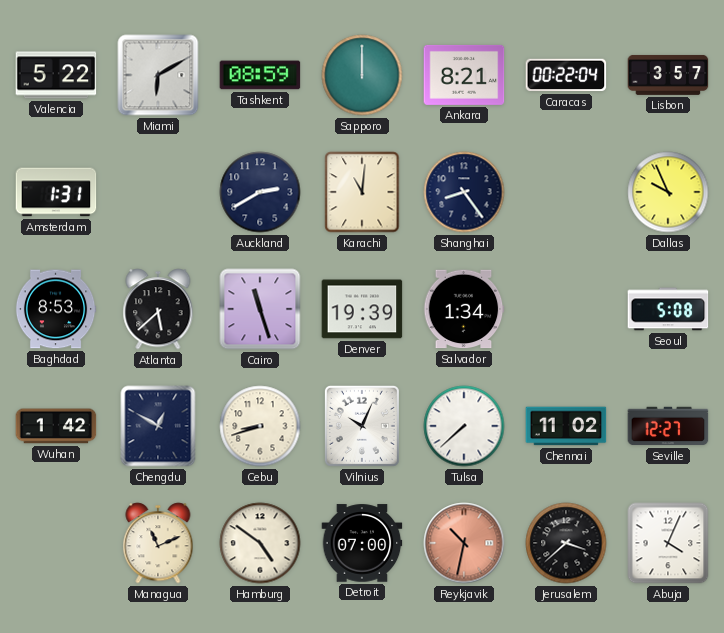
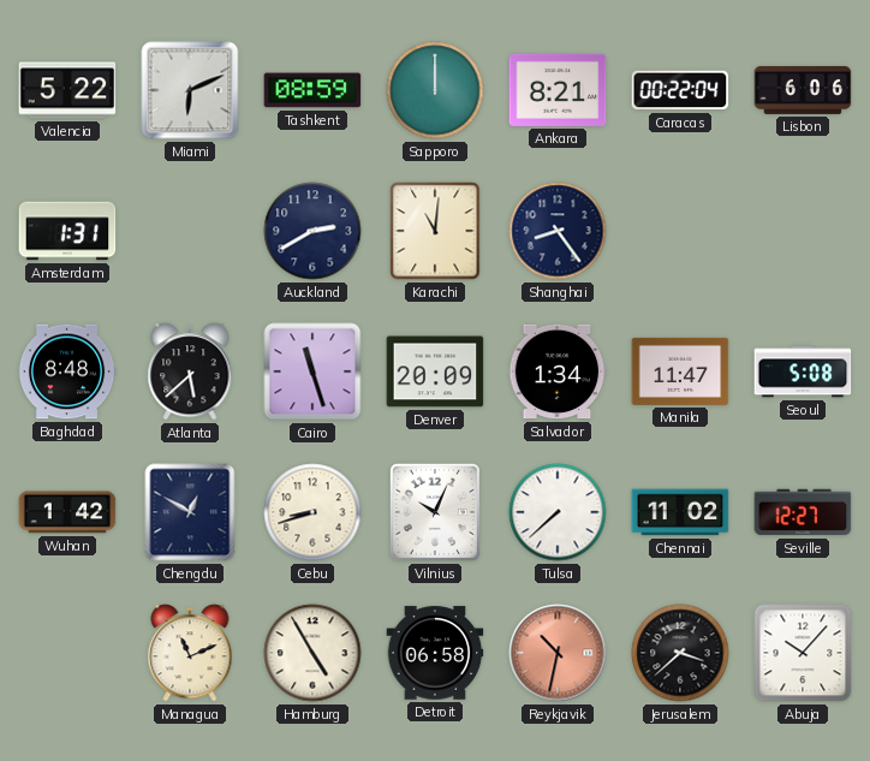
Miami: 6:10 -> 6:11
Lisbon: 3:57 -> 6:06
Dallas: 9:56 -> none
Baghdad: 8:53 -> 8:48
Denver: 19:39 -> 20:09
Manila: none -> 11:47
Hamburg: 4:51 -> 4:55
Detroit: 07:00 -> 06:58
Abuja: 4:04 -> 10:07
